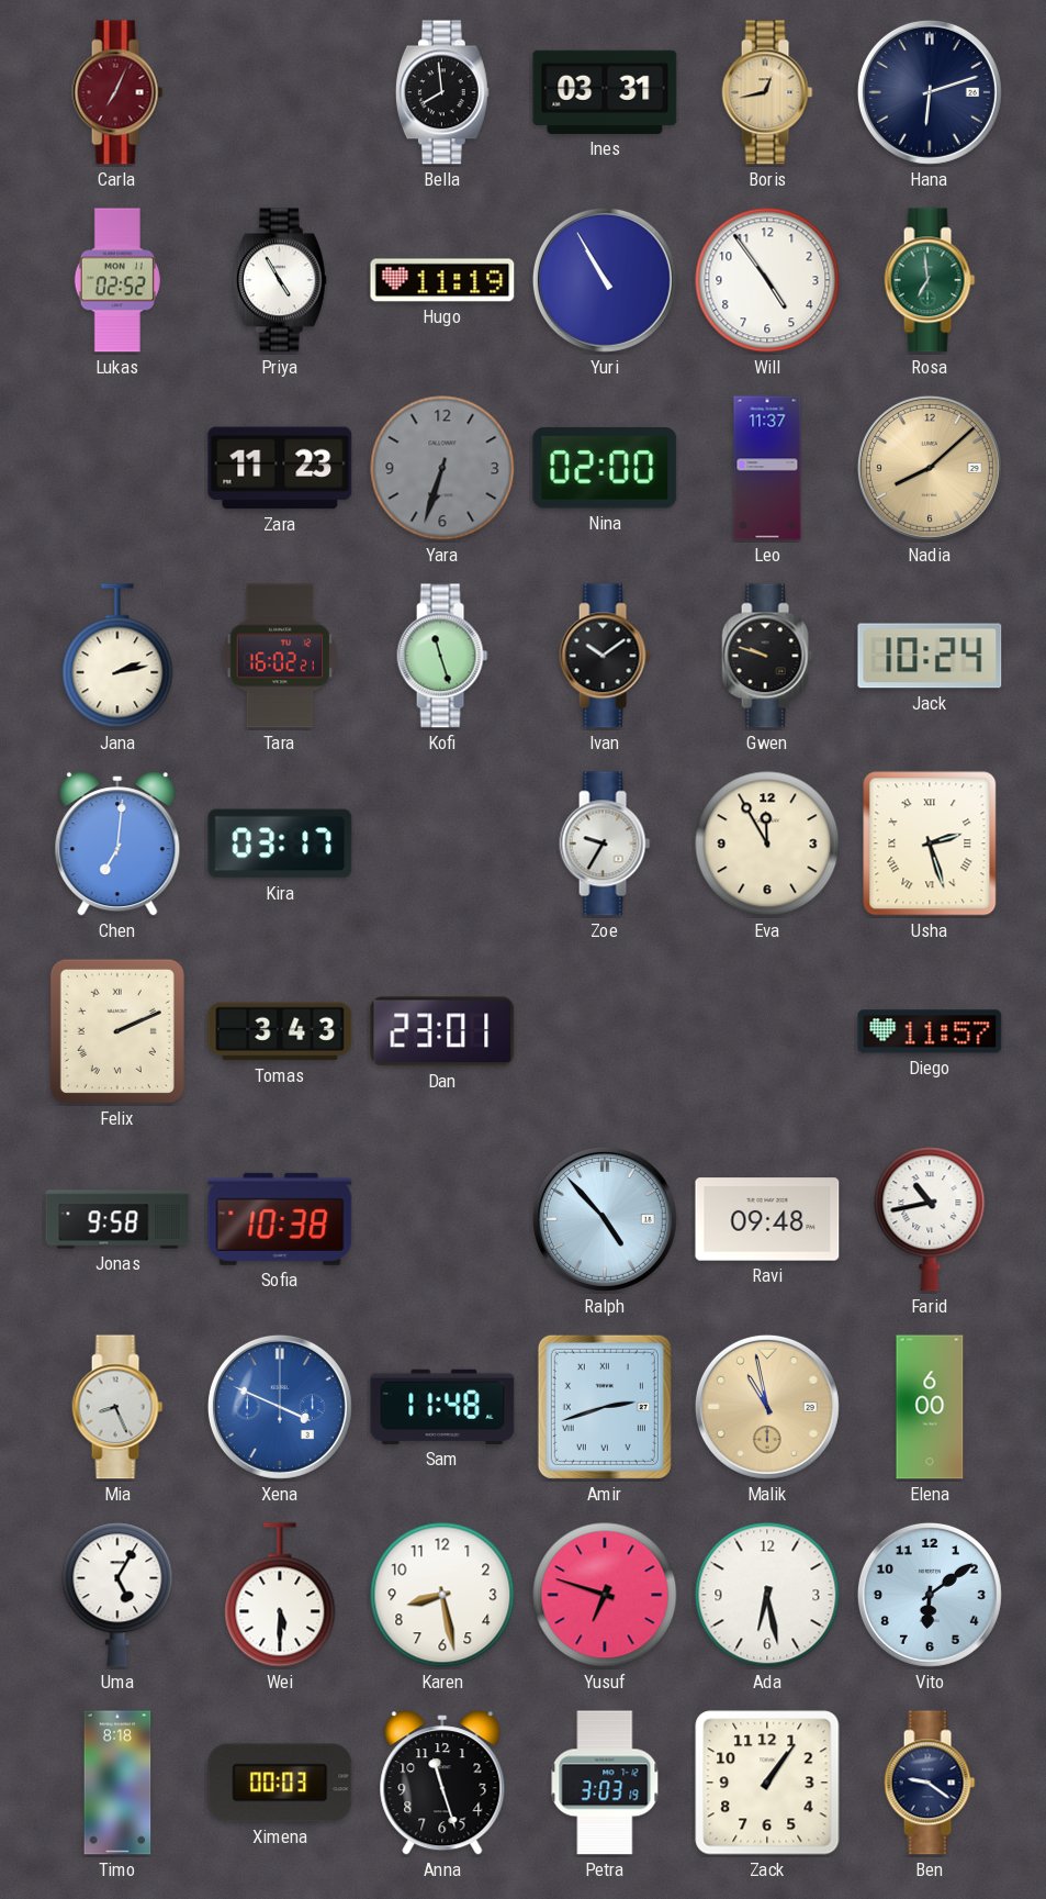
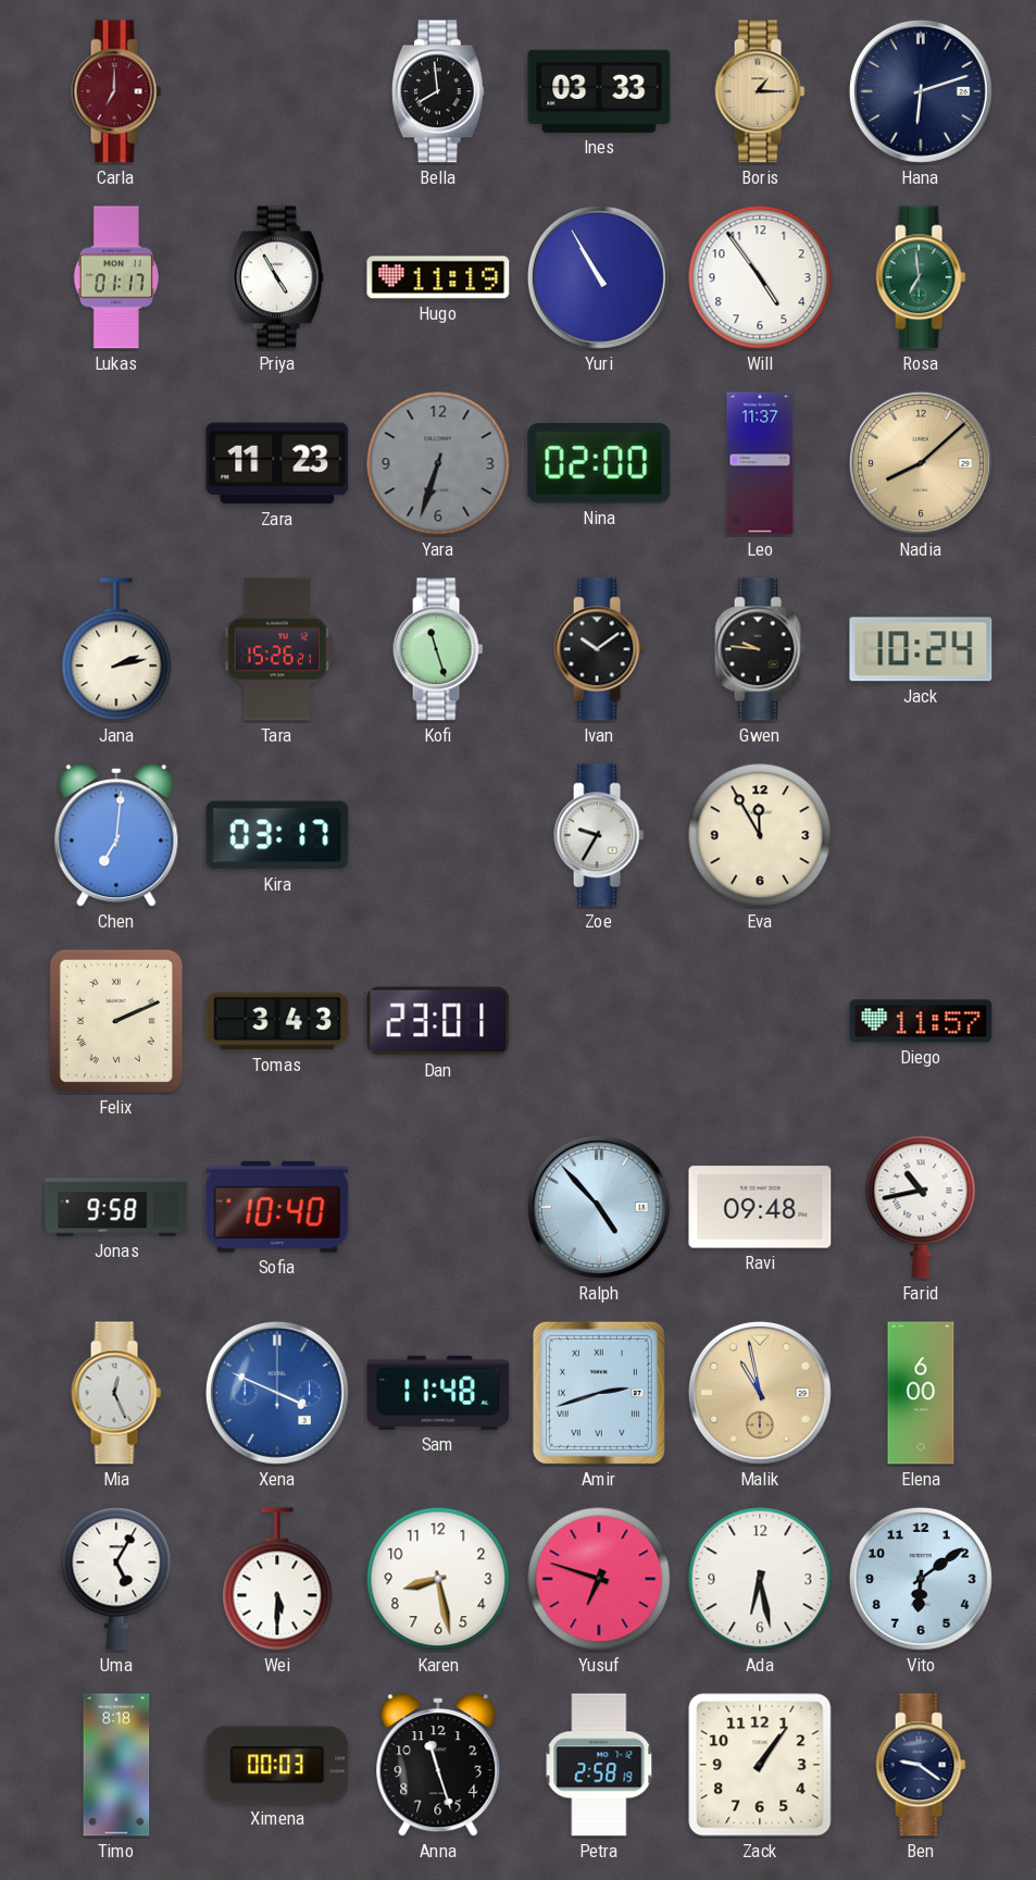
Carla: 7:04 -> 7:00
Ines: 03:31 -> 03:33
Boris: 12:43 -> 1:15
Lukas: 02:52 -> 01:17
Tara: 16:02 -> 15:26
Gwen: 9:48 -> 9:46
Usha: 2:27 -> none
Sofia: 10:38 -> 10:40
Mia: 8:26 -> 12:26
Petra: 3:03 -> 2:58
